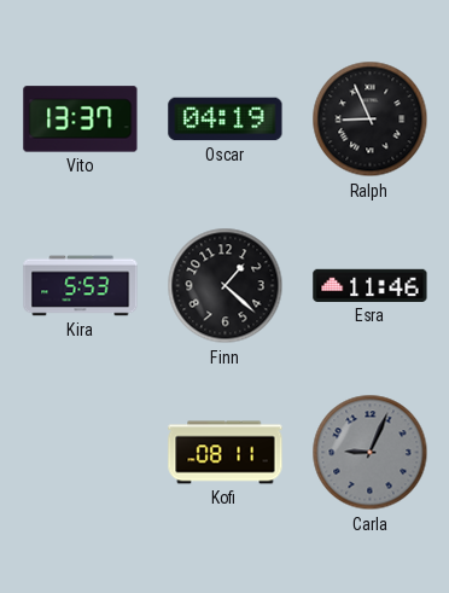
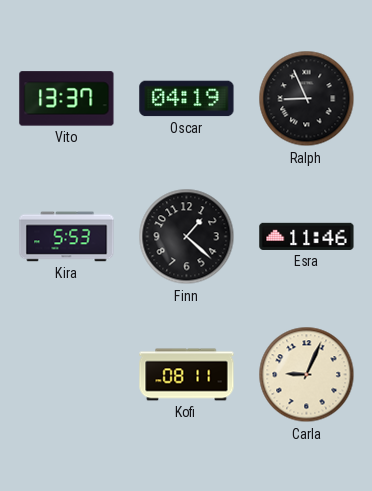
Carla dial: grey -> cream
